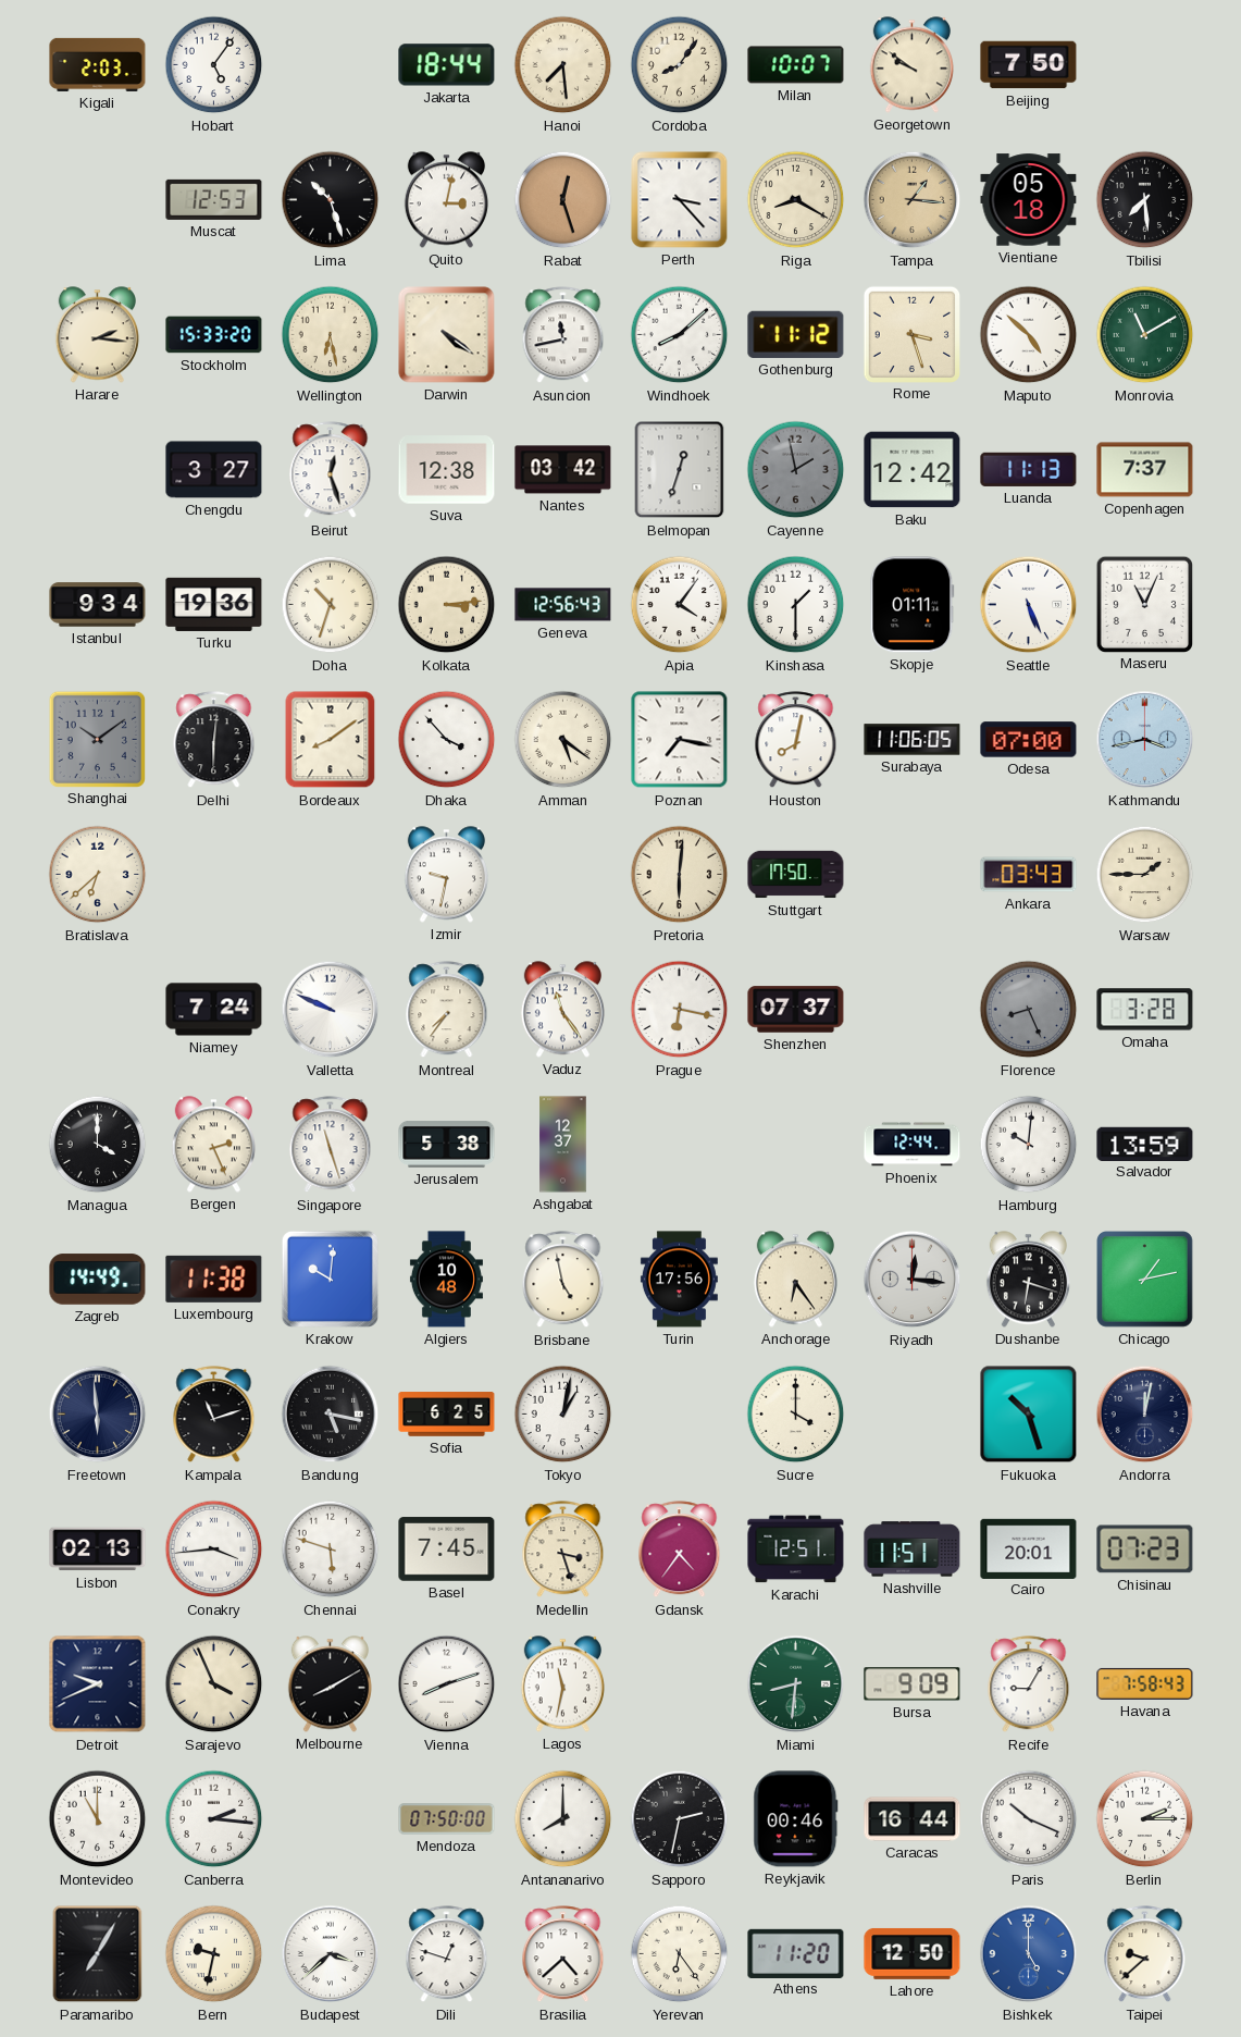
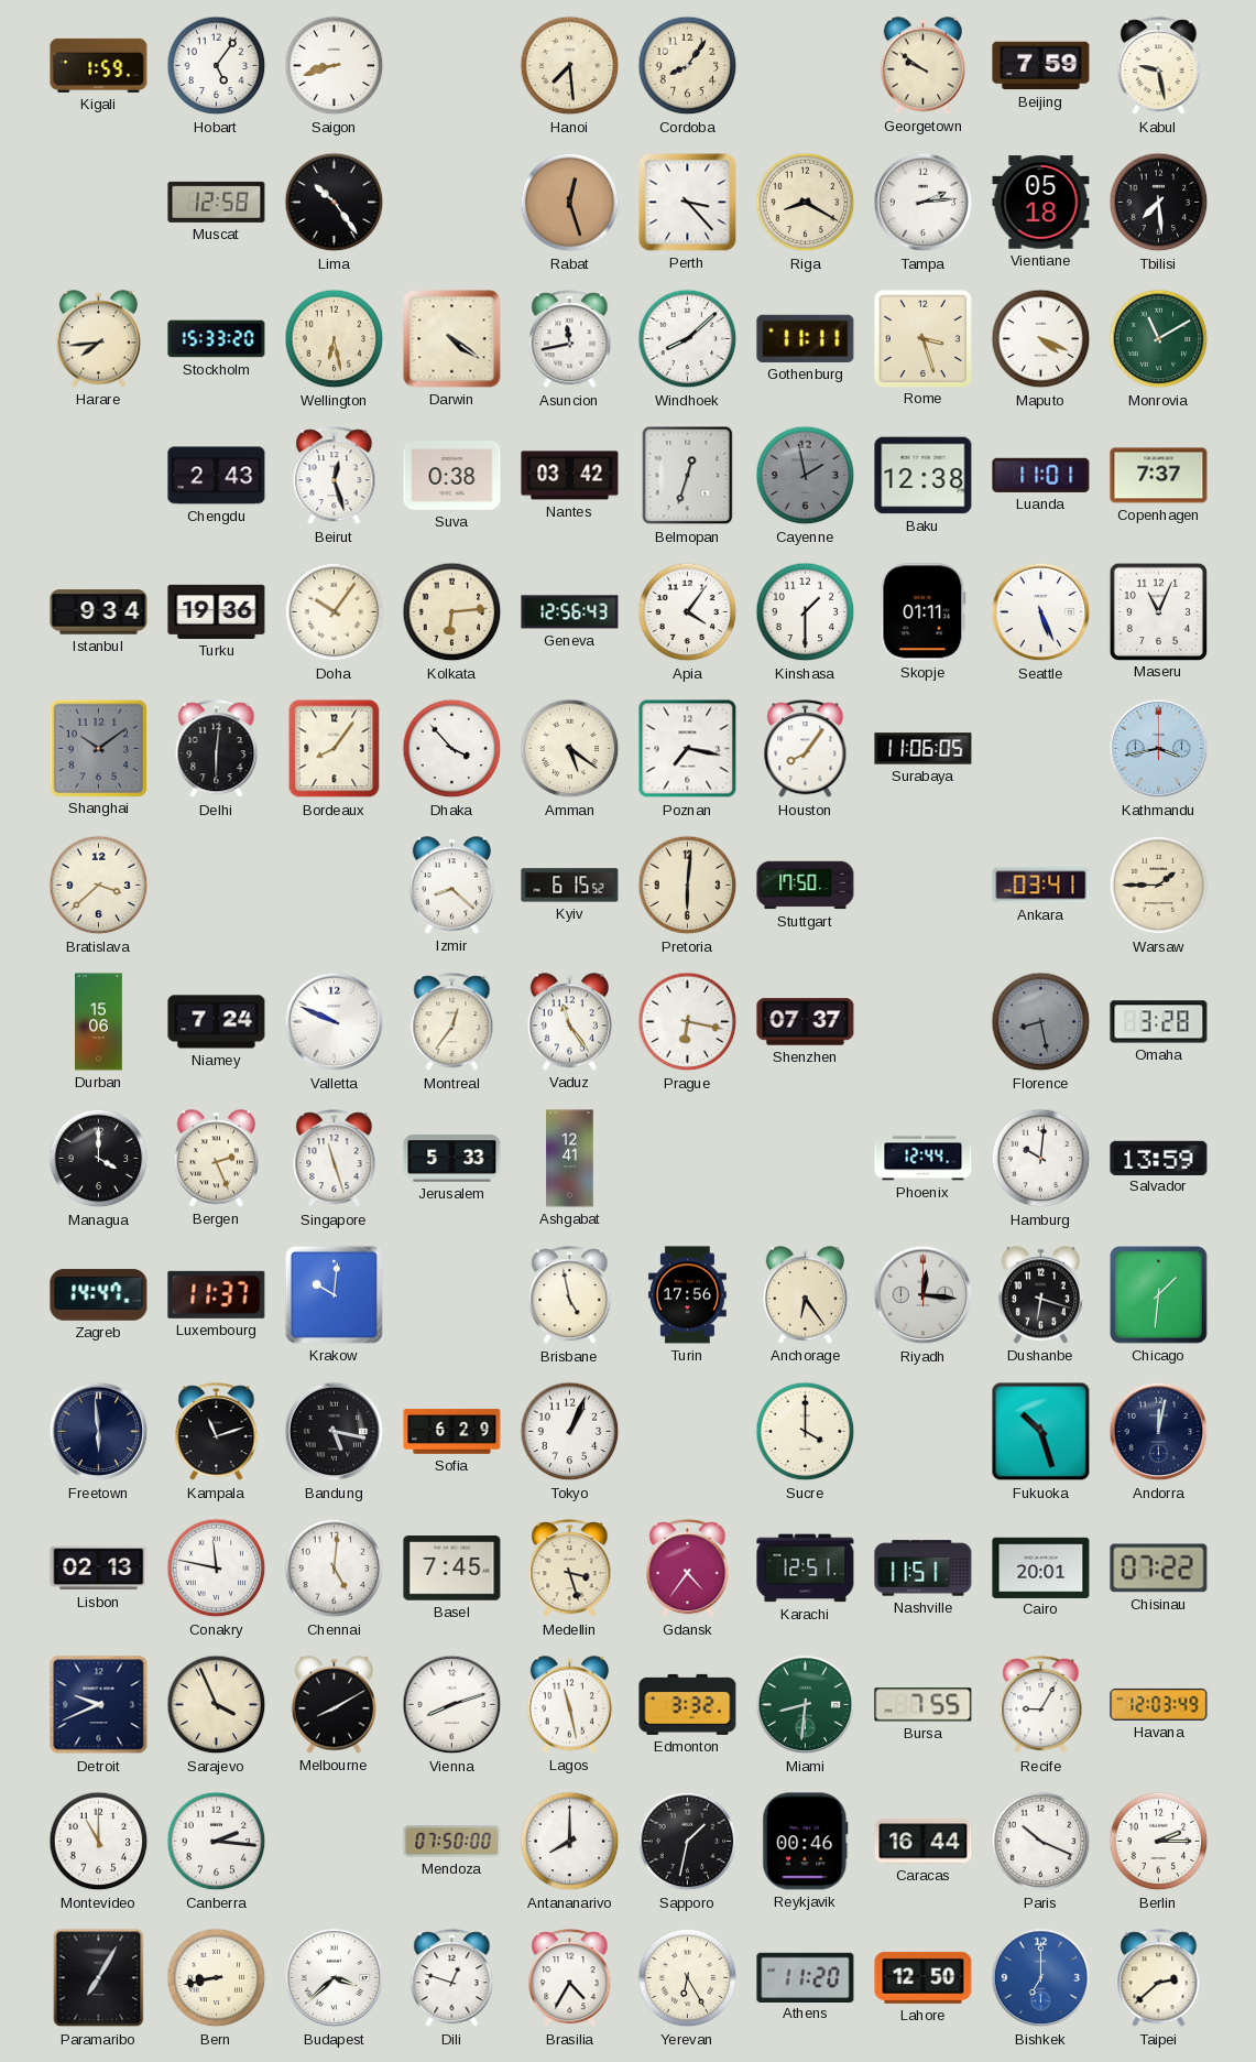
Kigali: 2:03 -> 1:59
Saigon: none -> 8:42
Jakarta: 18:44 -> none
Milan: 10:07 -> none
Beijing: 7:50 -> 7:59
Kabul: none -> 9:28
Muscat: 12:53 -> 12:58
Lima: 10:27 -> 10:24
Quito: 3:02 -> none
Tampa: 1:16 -> 2:14
Tampa dial: champagne -> white
Harare: 2:16 -> 7:44
Gothenburg: 11:12 -> 11:11
Maputo: 4:52 -> 4:19
Chengdu: 3:27 -> 2:43
Suva: 12:38 -> 0:38
Baku: 12:42 -> 12:38
Luanda: 11:13 -> 11:01
Doha: 10:33 -> 10:06
Kolkata: 3:14 -> 6:14
Bordeaux: 8:09 -> 8:06
Houston: 8:02 -> 8:06
Odesa: 07:00 -> none
Bratislava: 6:38 -> 3:38
Izmir: 9:32 -> 8:22
Kyiv: none -> 6:15
Ankara: 03:43 -> 03:41
Durban: none -> 15:06
Montreal: 7:36 -> 12:36
Florence: 8:26 -> 8:28
Jerusalem: 5:38 -> 5:33
Ashgabat: 12:37 -> 12:41
Zagreb: 14:49 -> 14:47
Luxembourg: 11:38 -> 11:37
Algiers: 10:48 -> none
Chicago: 1:13 -> 1:31
Sofia: 6:25 -> 6:29
Tokyo: 1:02 -> 1:04
Conakry: 3:44 -> 11:47
Chennai: 5:48 -> 5:01
Chisinau: 07:23 -> 07:22
Lagos: 11:32 -> 11:28
Edmonton: none -> 3:32
Bursa: 9:09 -> 7:55
Havana: 7:58 -> 12:03
Sapporo: 2:32 -> 1:32
Bern: 9:32 -> 8:43
Brasilia: 4:38 -> 4:35
Yerevan: 6:24 -> 6:25
Bishkek: 5:00 -> 7:00
Taipei: 9:38 -> 2:38
